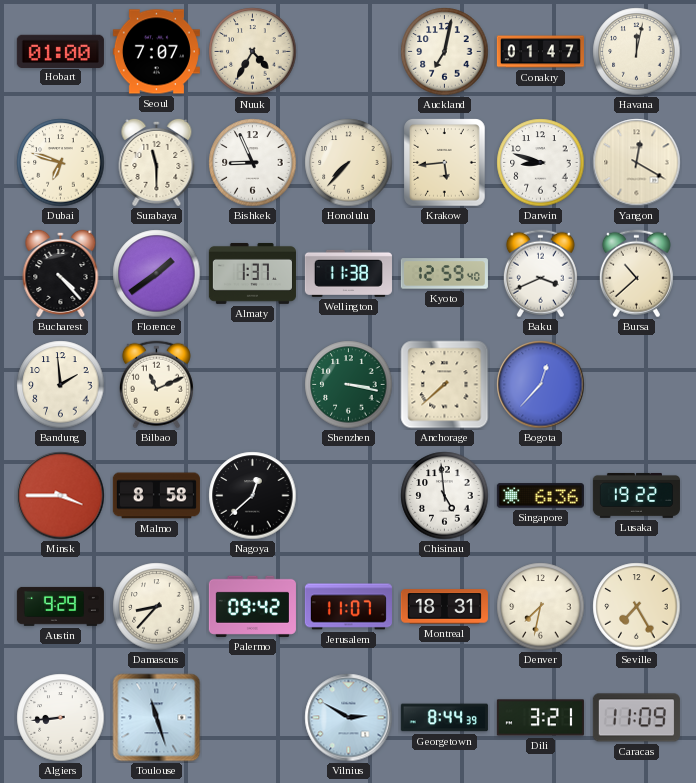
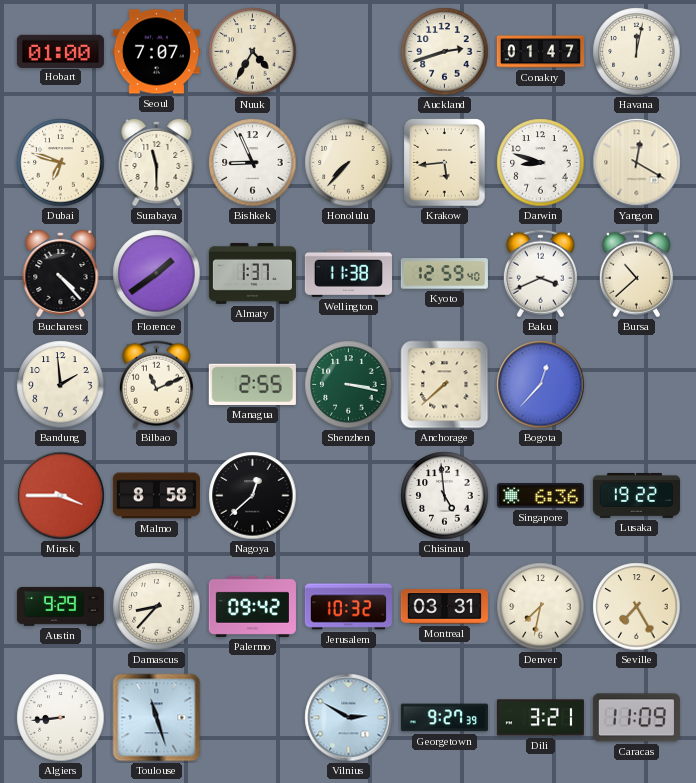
Auckland: 7:02 -> 2:42
Managua: none -> 2:55
Jerusalem: 11:07 -> 10:32
Montreal: 18:31 -> 03:31
Georgetown: 8:44 -> 9:27
